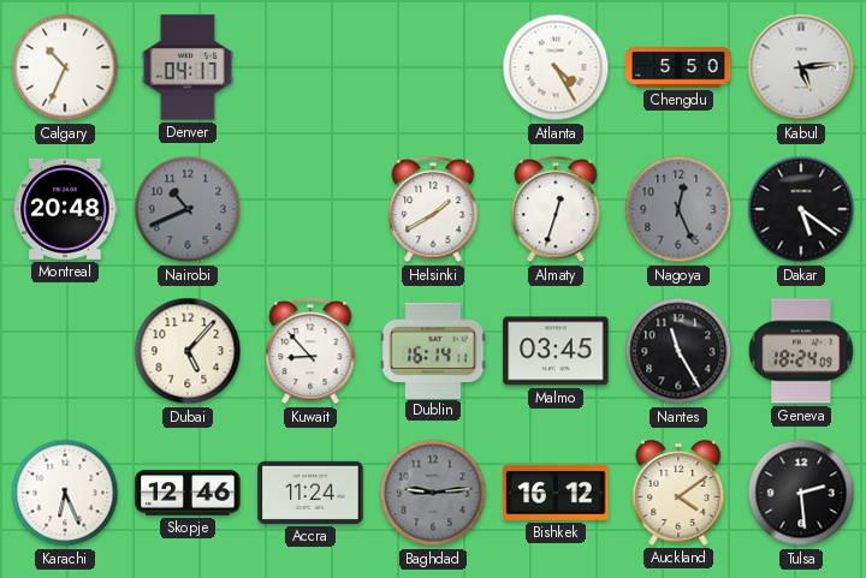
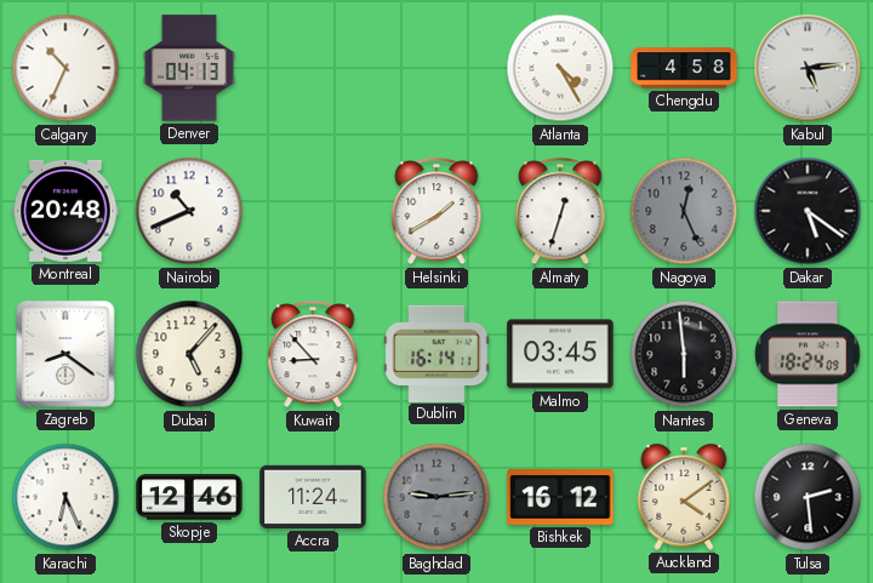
Denver: 04:17 -> 04:13
Chengdu: 5:50 -> 4:58
Nairobi dial: grey -> white
Zagreb: none -> 8:21
Nantes: 11:25 -> 5:59
